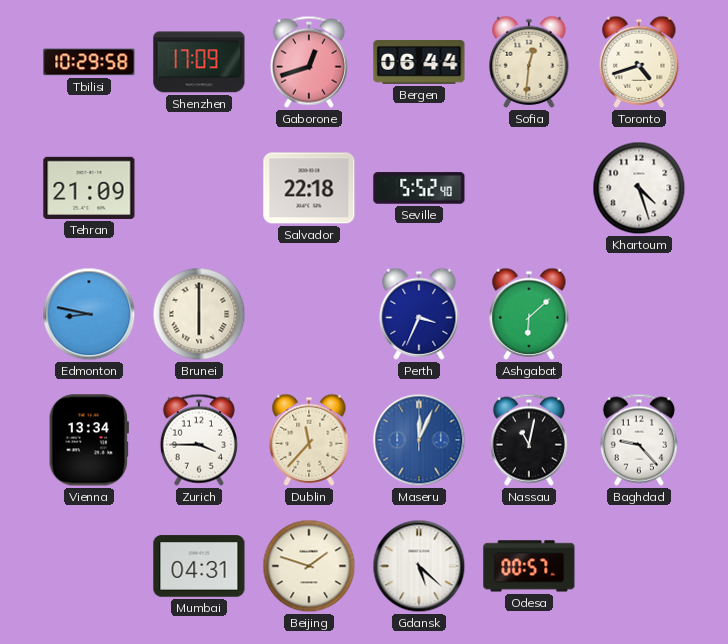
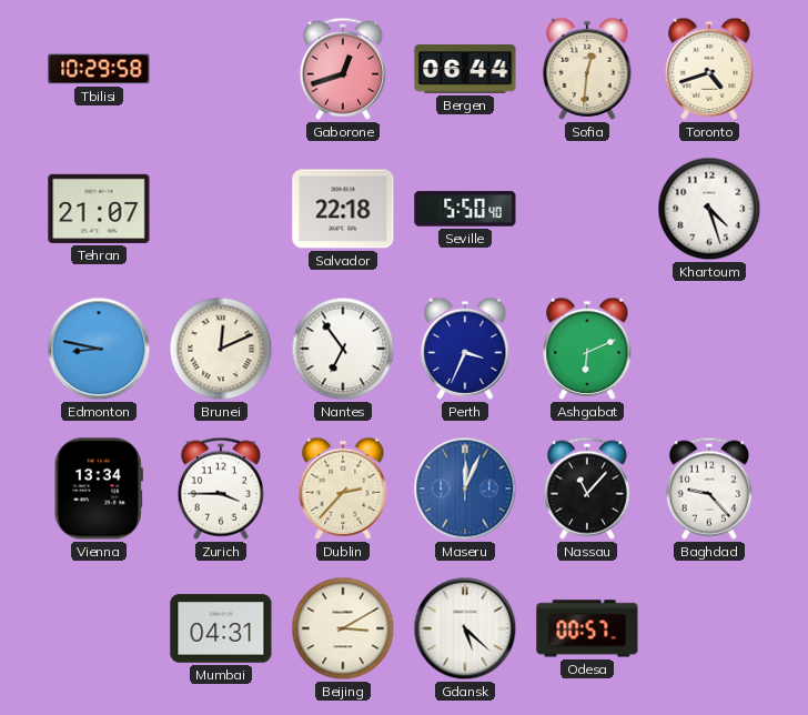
Shenzhen: 17:09 -> none
Tehran: 21:09 -> 21:07
Seville: 5:52 -> 5:50
Brunei: 6:00 -> 12:11
Nantes: none -> 6:54
Ashgabat: 6:08 -> 6:11
Dublin: 11:37 -> 2:37
Nassau: 11:02 -> 11:07
Beijing: 1:48 -> 3:10
